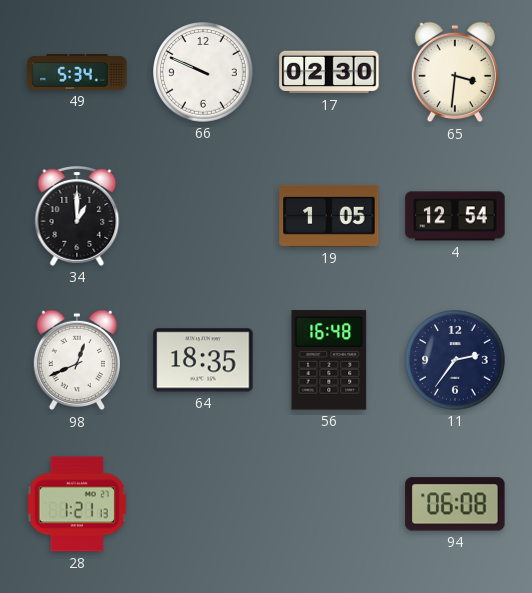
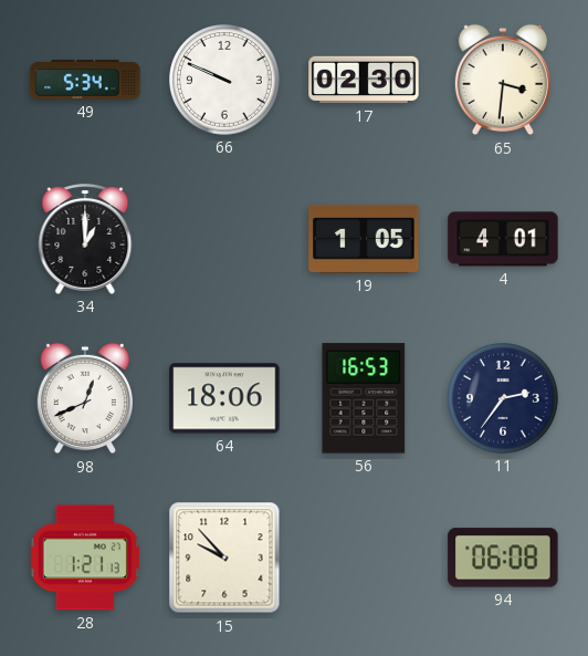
4: 12:54 -> 4:01
64: 18:35 -> 18:06
56: 16:48 -> 16:53
15: none -> 9:53
